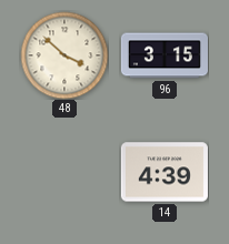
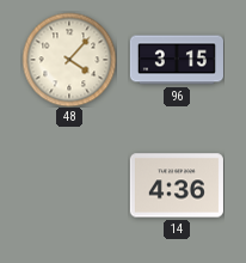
48: 3:52 -> 4:07
14: 4:39 -> 4:36
